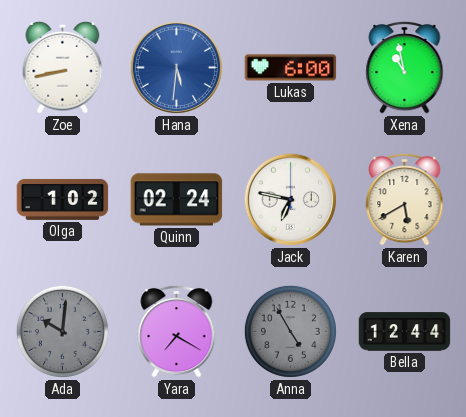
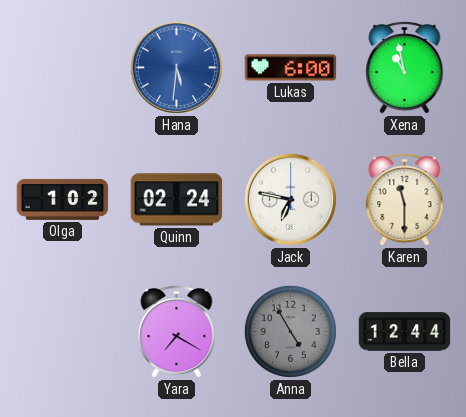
Zoe: 8:43 -> none
Karen: 5:40 -> 11:30
Ada: 10:01 -> none
